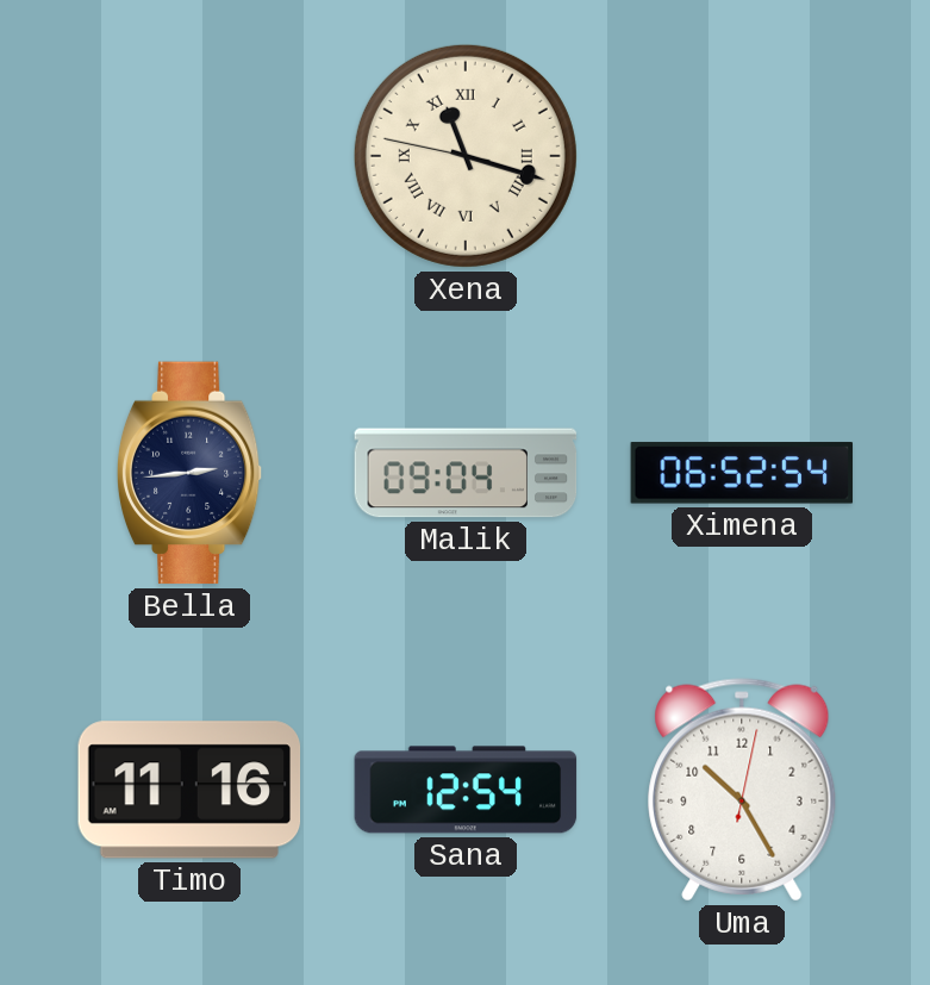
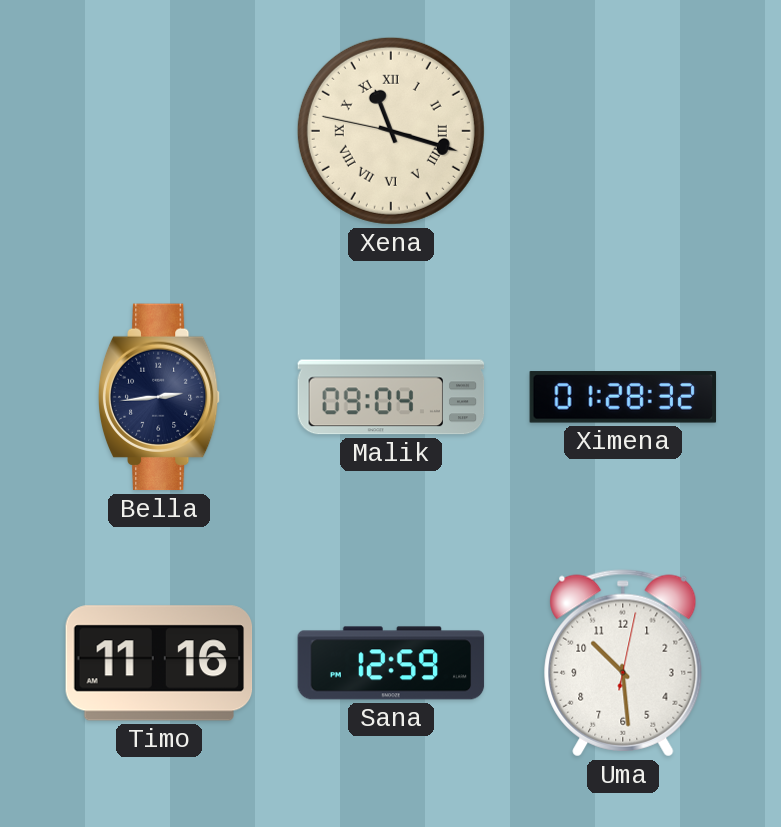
Ximena: 06:52 -> 01:28
Sana: 12:54 -> 12:59
Uma: 10:25 -> 10:29
